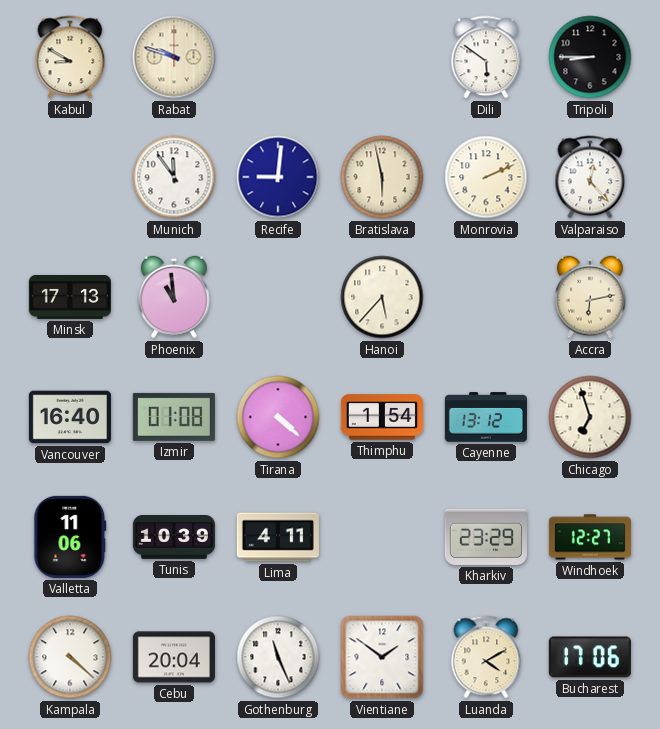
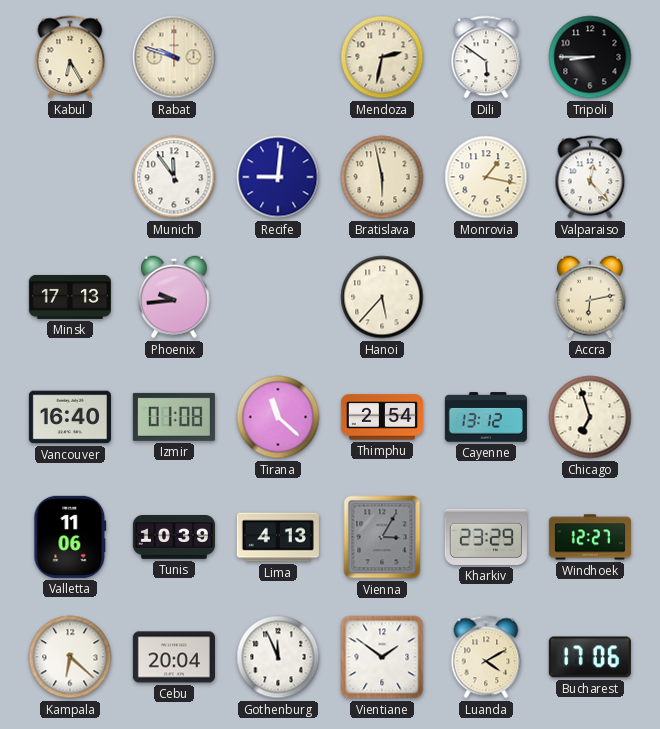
Kabul: 8:50 -> 6:25
Mendoza: none -> 2:32
Monrovia: 2:11 -> 1:17
Phoenix: 10:59 -> 9:44
Tirana: 4:22 -> 11:22
Thimphu: 1:54 -> 2:54
Lima: 4:11 -> 4:13
Vienna: none -> 3:05
Kampala: 4:22 -> 6:22
Gothenburg: 11:26 -> 11:56
